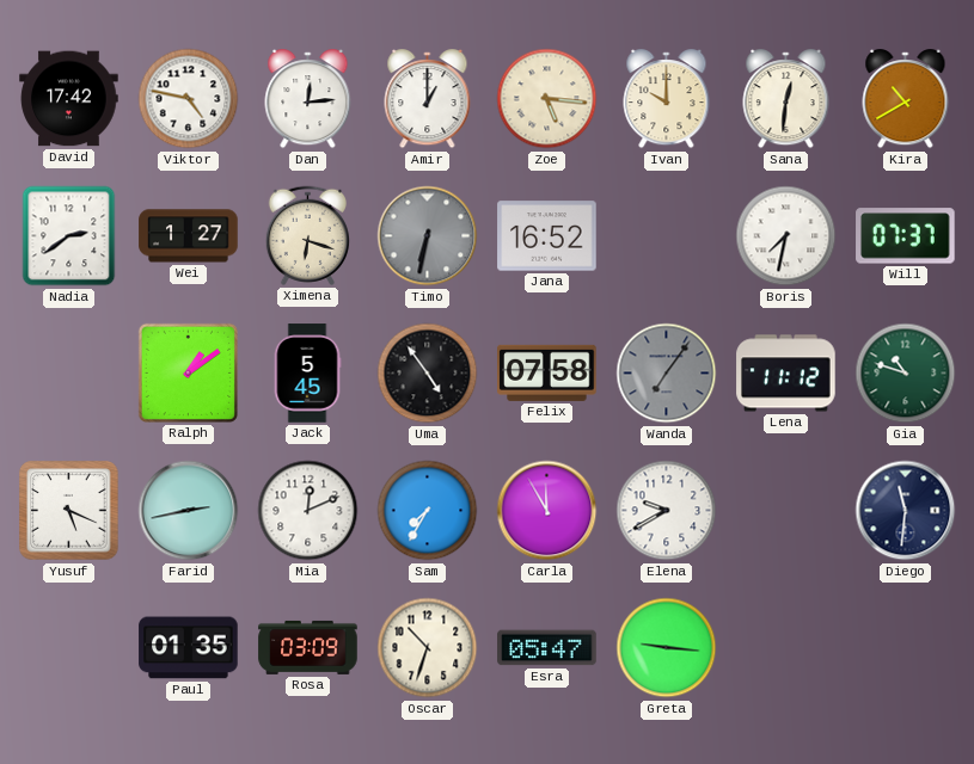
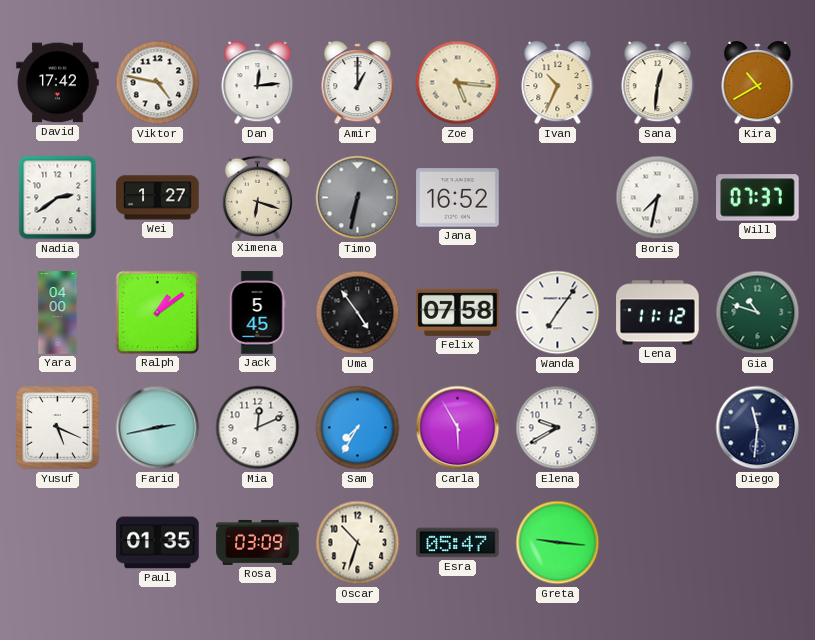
Ivan: 10:00 -> 10:34
Yara: none -> 04:00
Wanda dial: grey -> white
Carla: 11:55 -> 5:55
